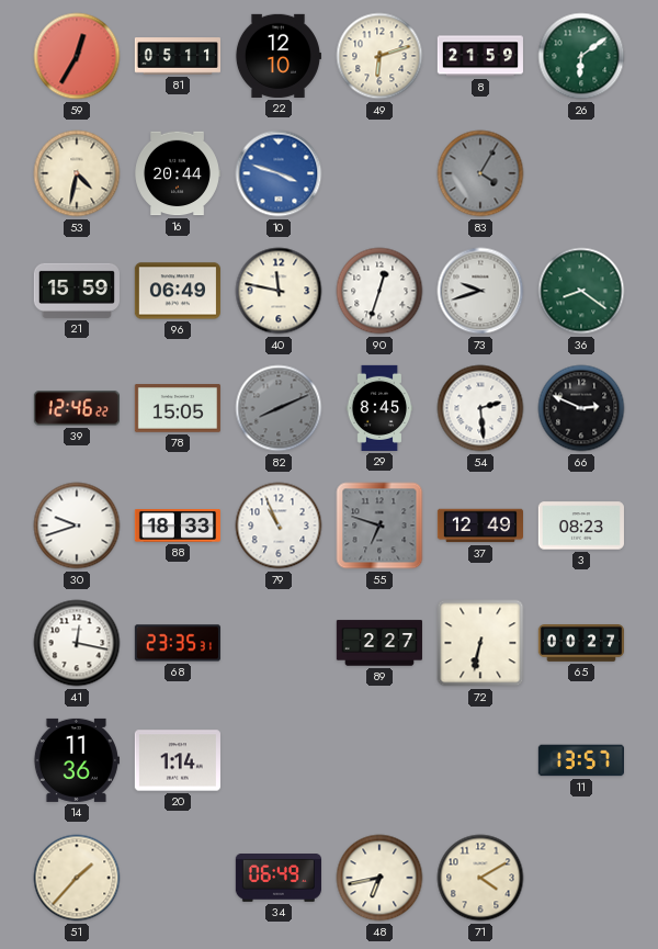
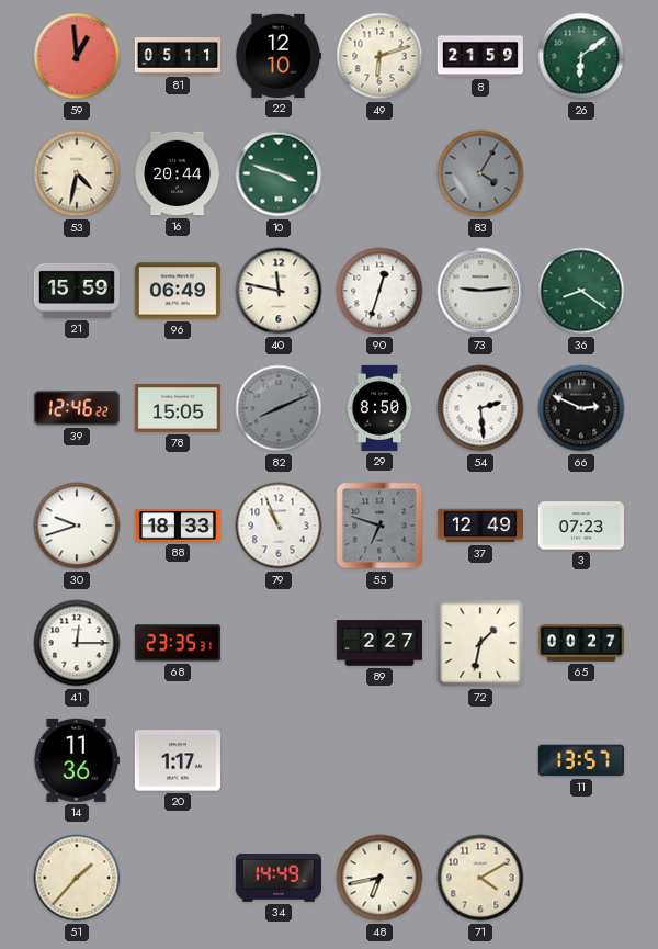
59: 12:35 -> 12:59
10 dial: blue -> green
73: 9:42 -> 9:14
29: 8:45 -> 8:50
3: 08:23 -> 07:23
41: 12:17 -> 12:15
72: 6:32 -> 1:32
20: 1:14 -> 1:17
34: 06:49 -> 14:49
